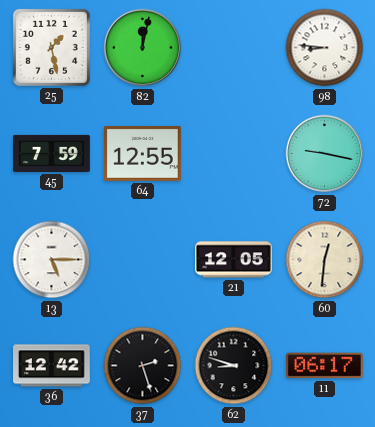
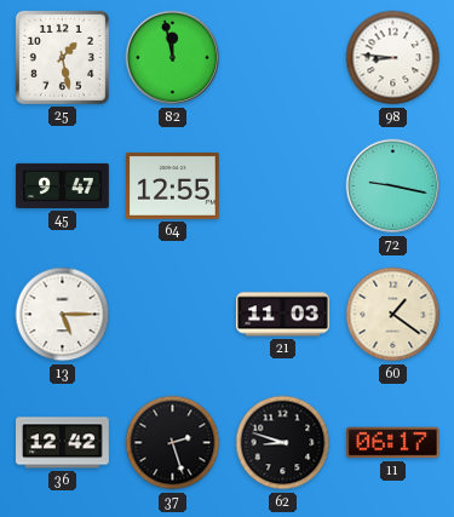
82: 12:02 -> 11:58
45: 7:59 -> 9:47
21: 12:05 -> 11:03
60: 12:31 -> 1:21
